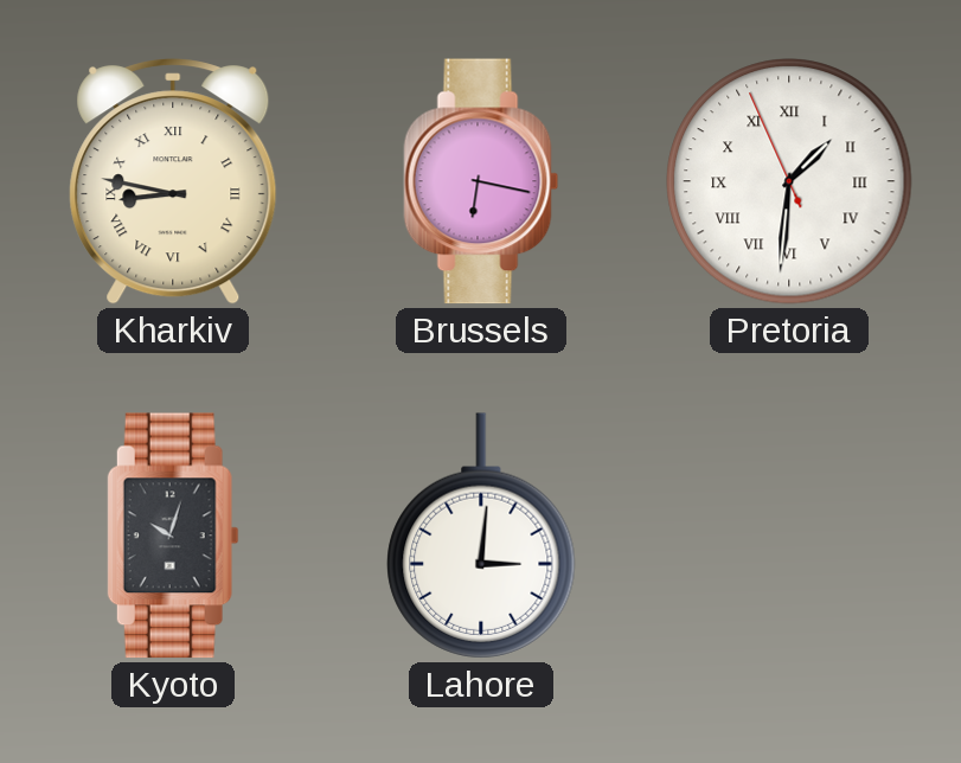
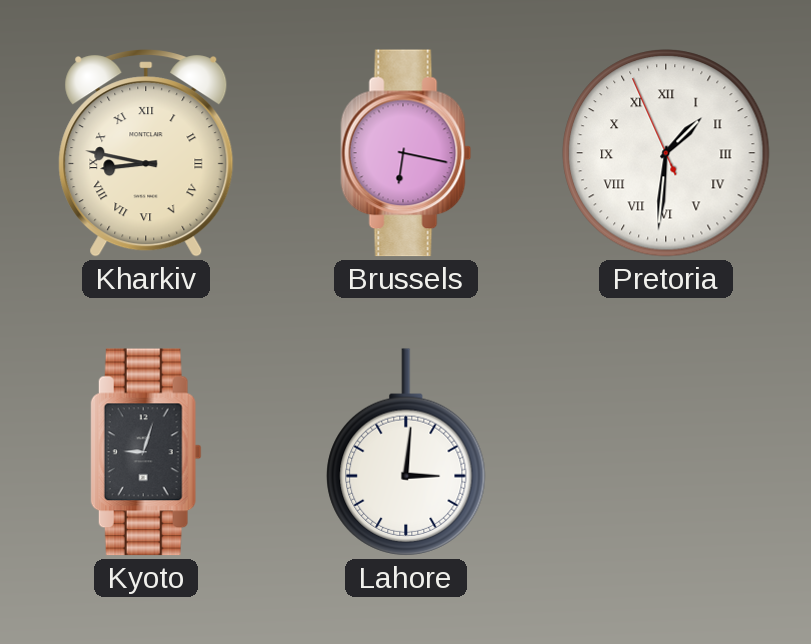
Kyoto: 10:03 -> 9:03
